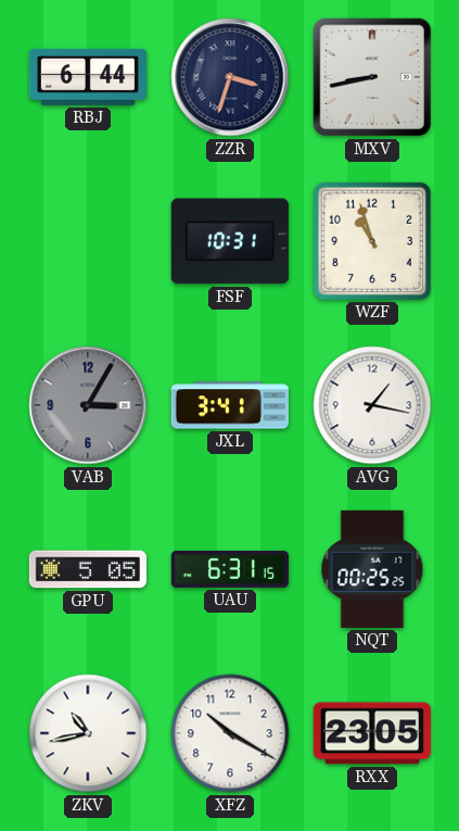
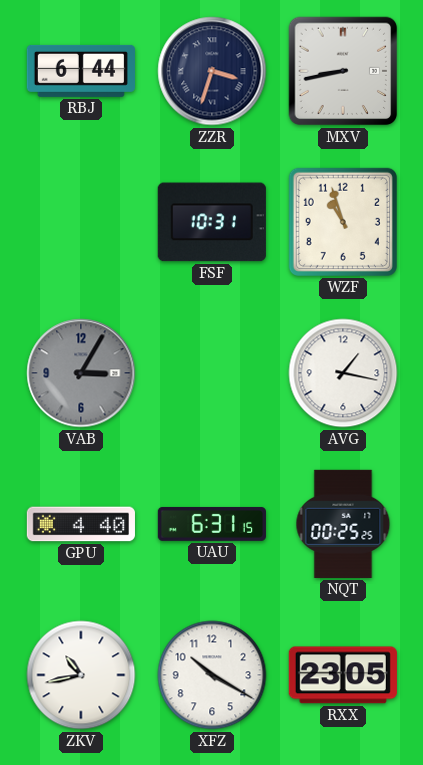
JXL: 3:41 -> none
GPU: 5:05 -> 4:40
